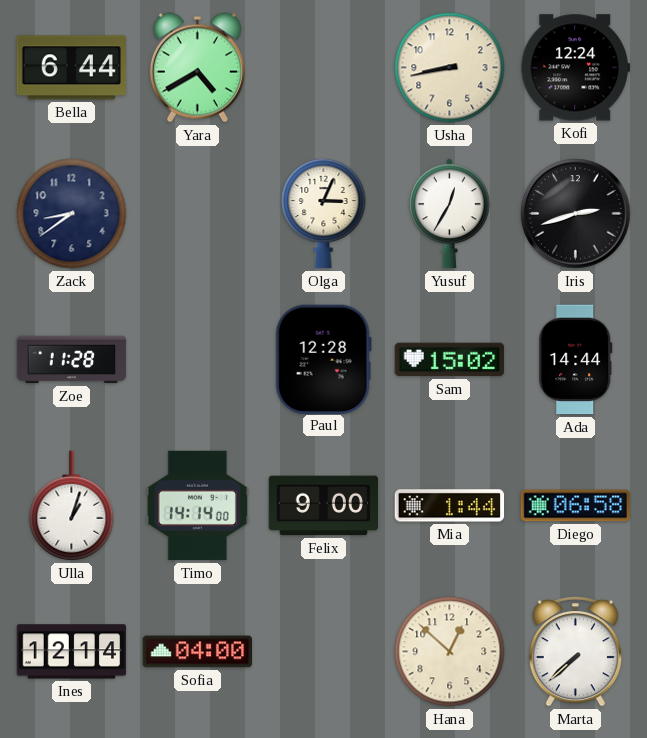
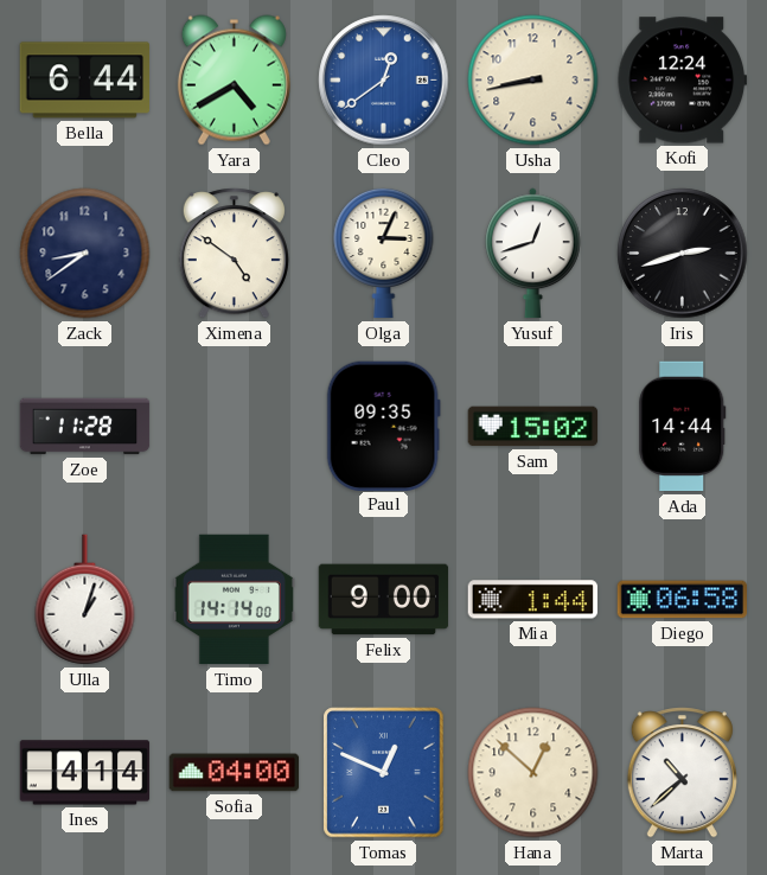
Cleo: none -> 12:39
Ximena: none -> 4:51
Yusuf: 12:35 -> 12:42
Paul: 12:28 -> 09:35
Ines: 12:14 -> 4:14
Tomas: none -> 12:49
Marta: 7:38 -> 10:38
